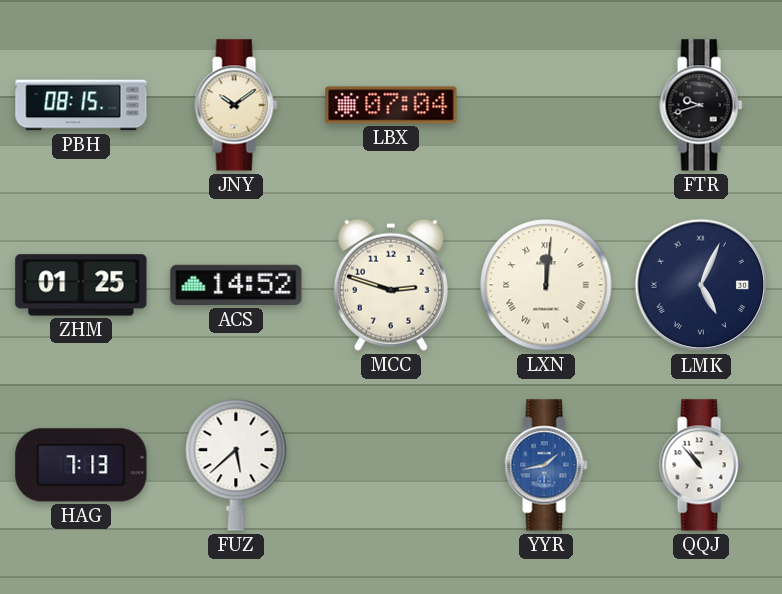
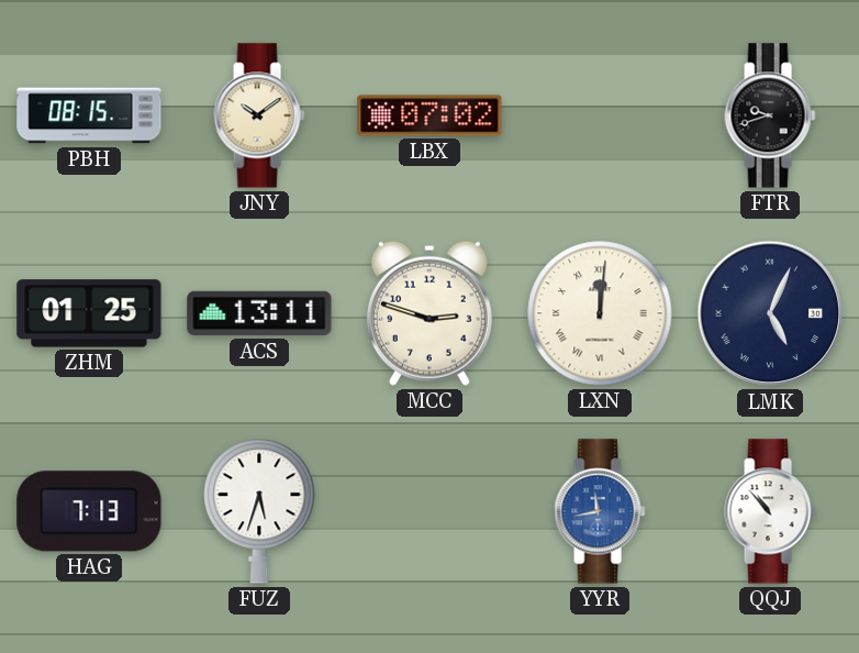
LBX: 07:04 -> 07:02
ACS: 14:52 -> 13:11
FUZ: 5:38 -> 5:33
YYR: 1:43 -> 11:43
